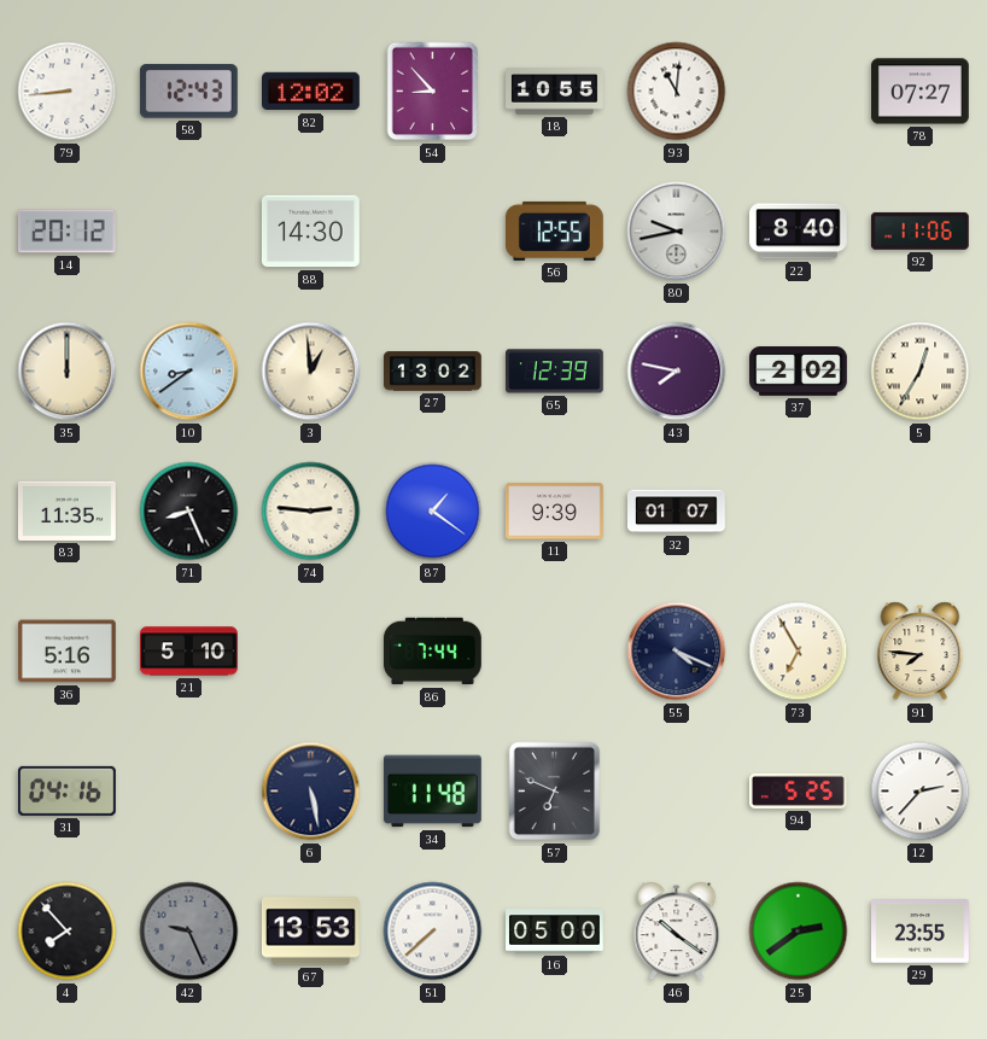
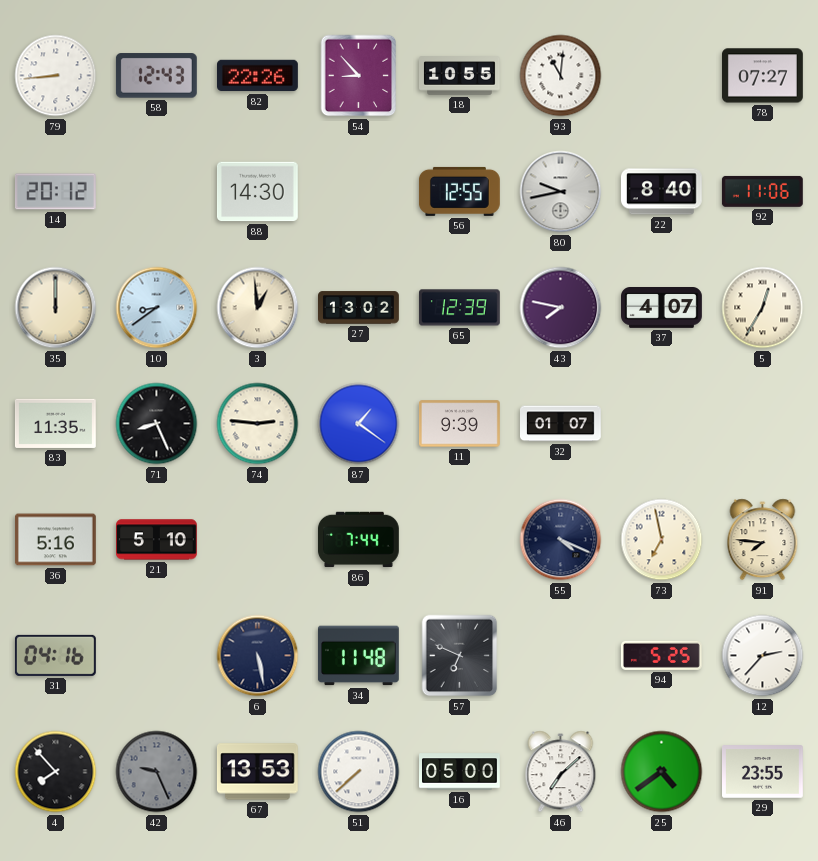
82: 12:02 -> 22:26
37: 2:02 -> 4:07
73: 6:55 -> 6:58
46: 10:21 -> 7:08
25: 2:39 -> 4:39
